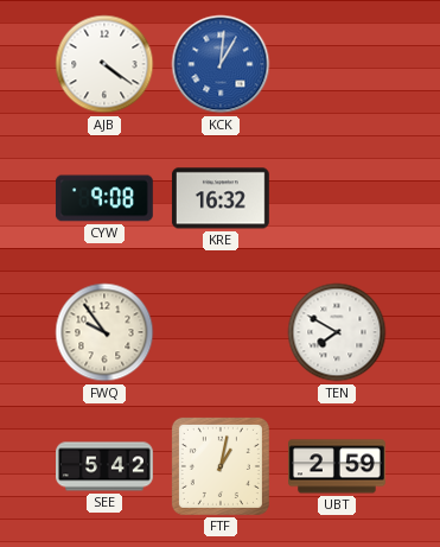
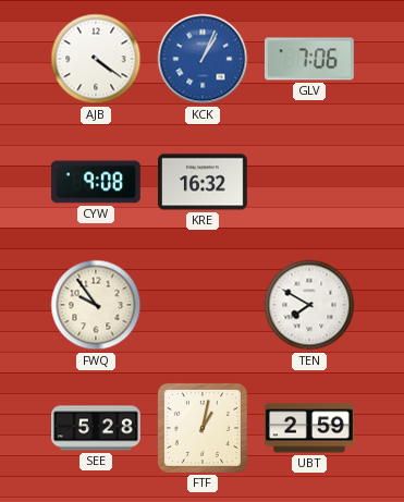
KCK: 1:01 -> 1:04
GLV: none -> 7:06
SEE: 5:42 -> 5:28
